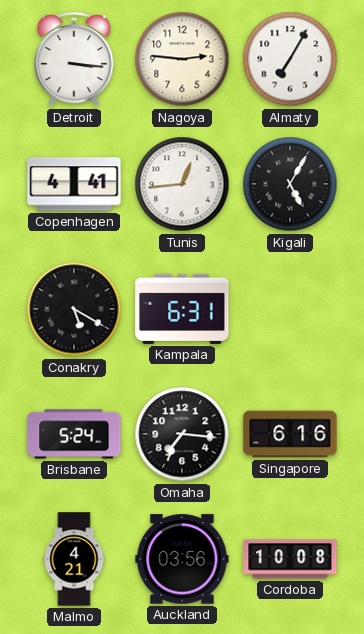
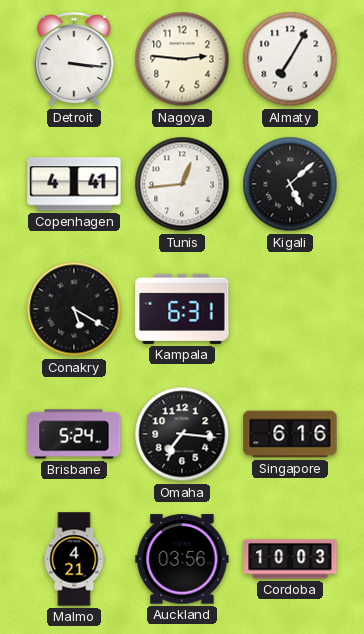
Kigali: 5:05 -> 5:08
Cordoba: 10:08 -> 10:03
